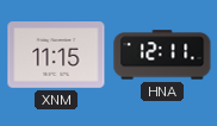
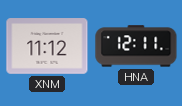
XNM: 11:15 -> 11:12
